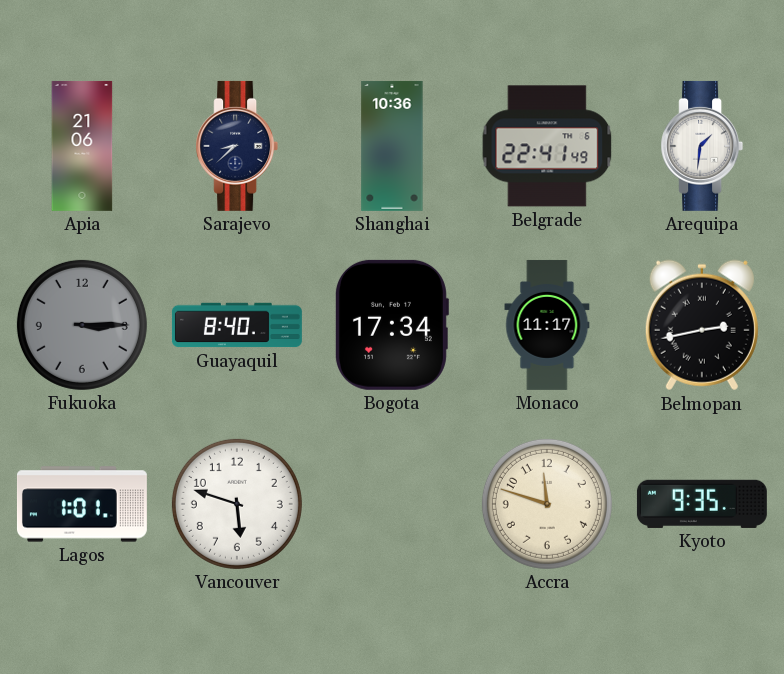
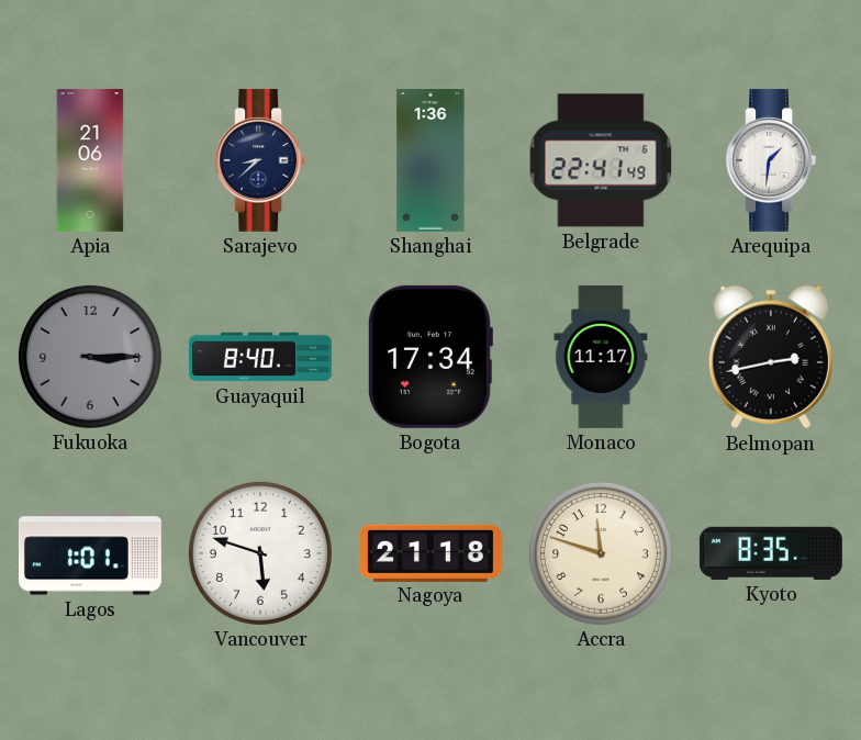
Shanghai: 10:36 -> 1:36
Nagoya: none -> 21:18
Kyoto: 9:35 -> 8:35
